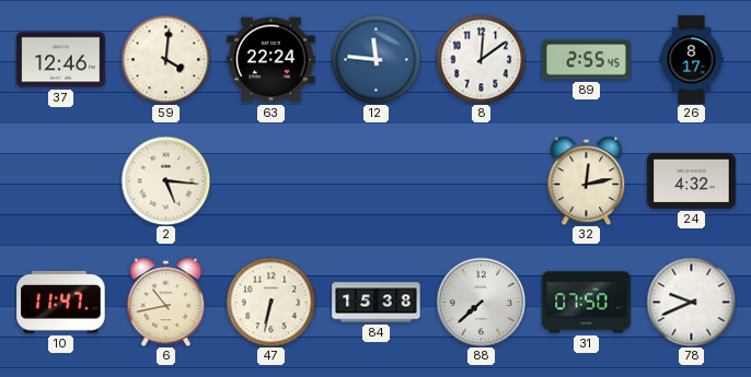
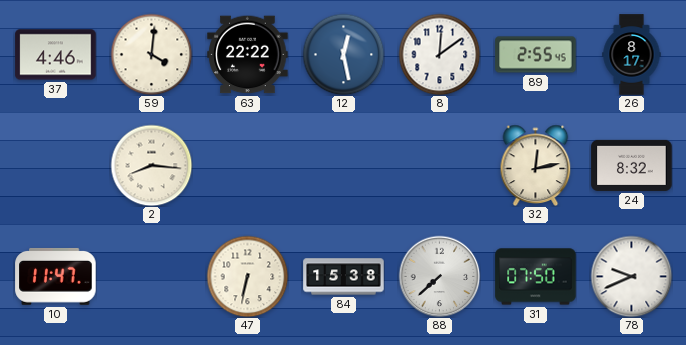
37: 12:46 -> 4:46
63: 22:24 -> 22:22
12: 11:46 -> 12:28
2: 5:16 -> 8:16
24: 4:32 -> 8:32
6: 10:43 -> none
